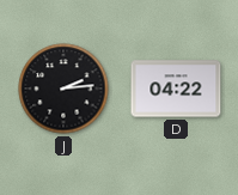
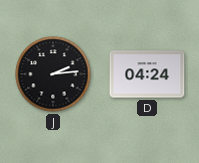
D: 04:22 -> 04:24
